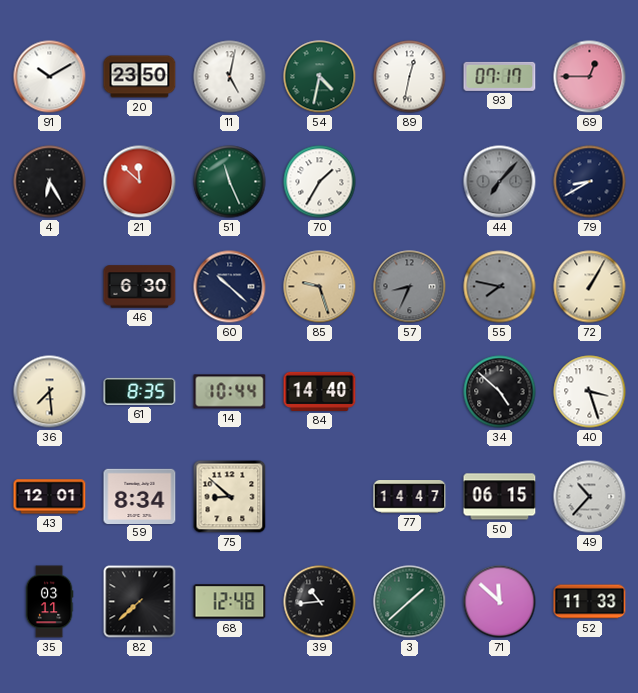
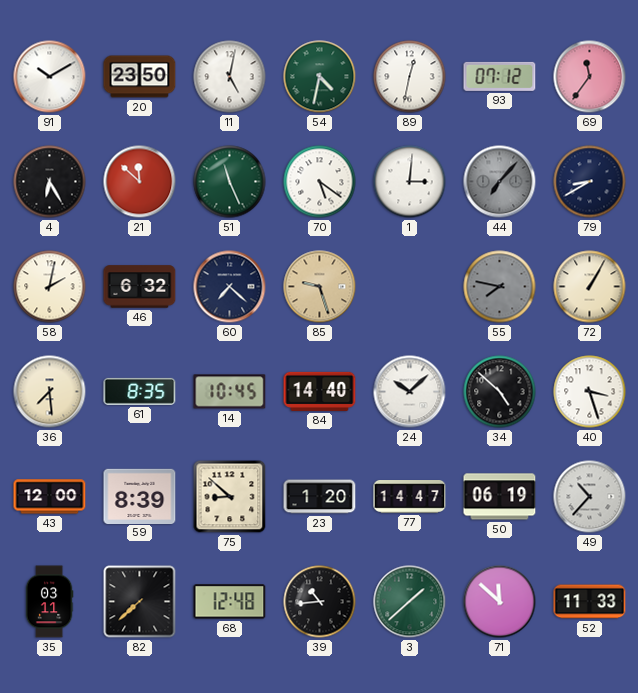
93: 07:17 -> 07:12
69: 12:45 -> 11:36
70: 1:35 -> 5:21
1: none -> 3:01
58: none -> 2:02
46: 6:30 -> 6:32
60: 10:22 -> 7:22
57: 8:34 -> none
14: 10:44 -> 10:45
24: none -> 10:08
43: 12:01 -> 12:00
59: 8:34 -> 8:39
23: none -> 1:20
50: 06:15 -> 06:19
